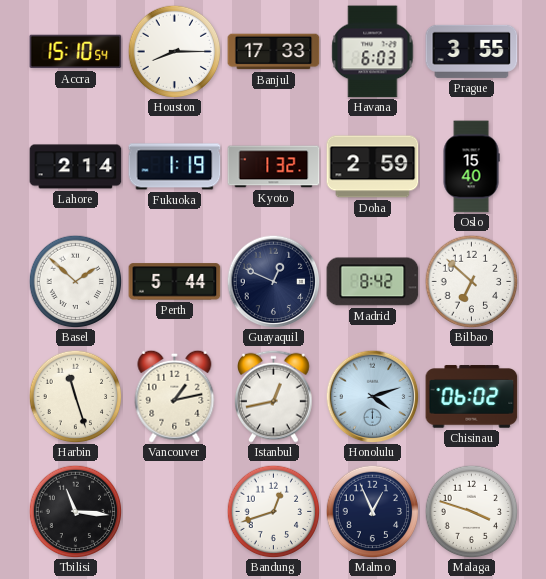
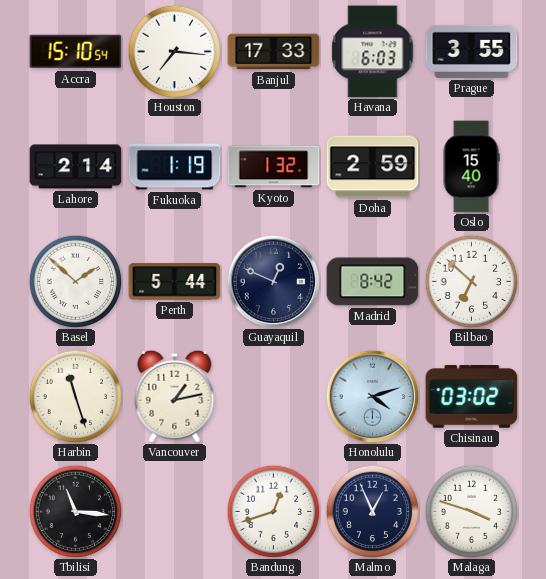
Houston: 8:15 -> 7:16
Istanbul: 12:43 -> none
Chisinau: 06:02 -> 03:02
